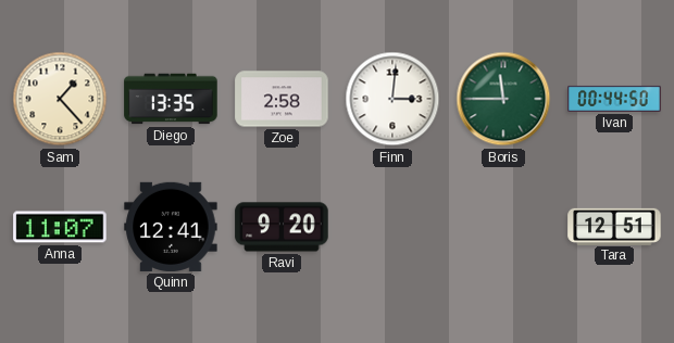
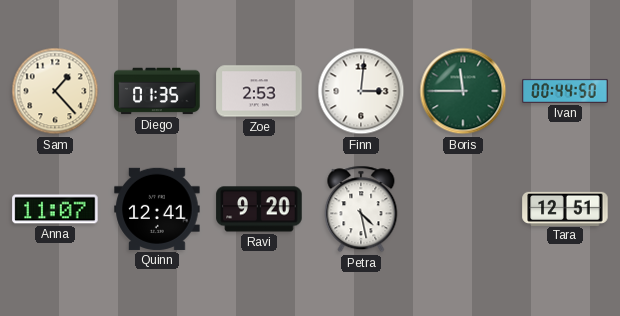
Diego: 13:35 -> 01:35
Zoe: 2:58 -> 2:53
Petra: none -> 4:28
